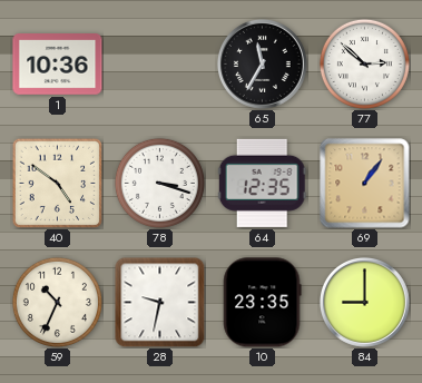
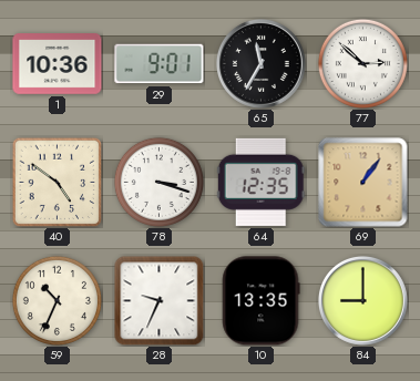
29: none -> 9:01
28: 9:32 -> 9:34
10: 23:35 -> 13:35
